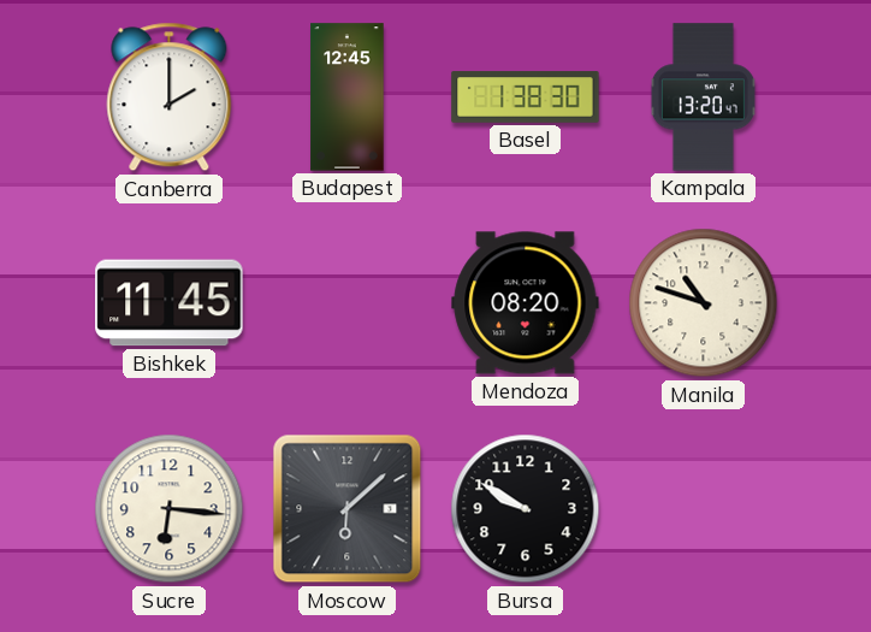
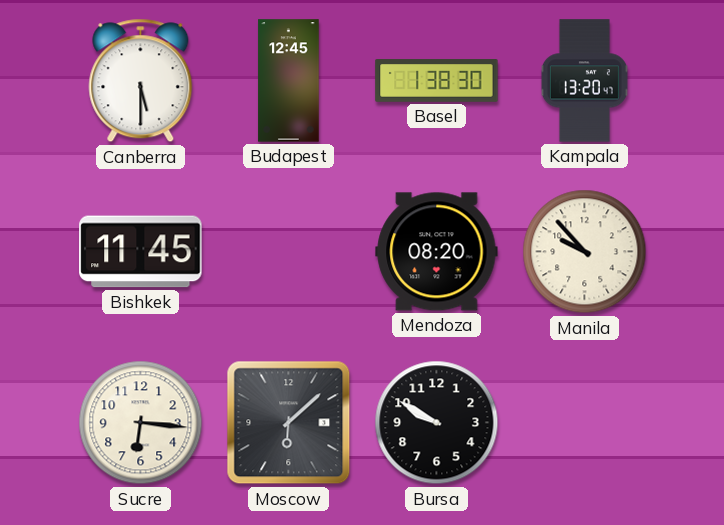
Canberra: 2:00 -> 5:30
Manila: 10:48 -> 9:53
